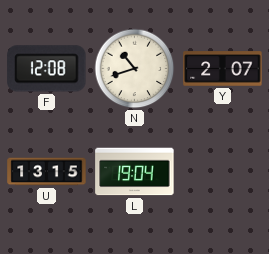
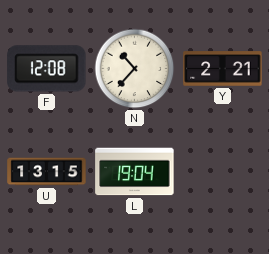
N: 10:42 -> 10:37
Y: 2:07 -> 2:21
